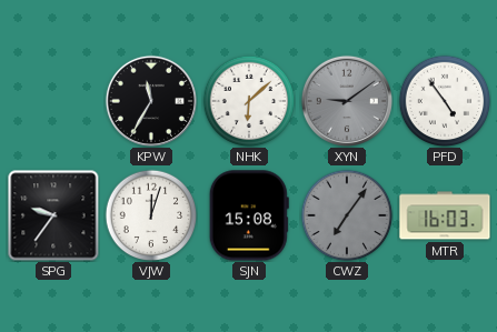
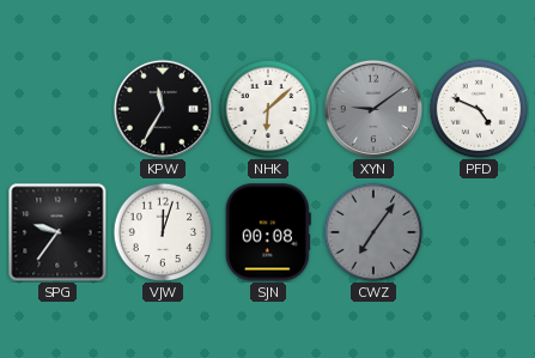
PFD: 4:54 -> 4:49
SJN: 15:08 -> 00:08
MTR: 16:03 -> none
